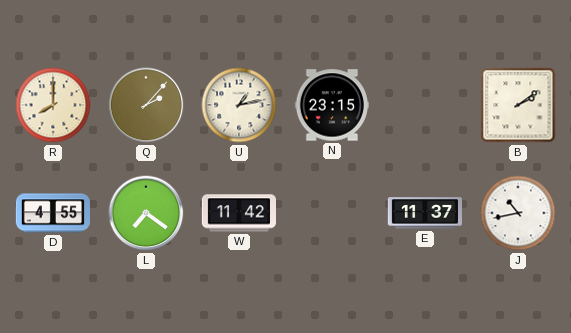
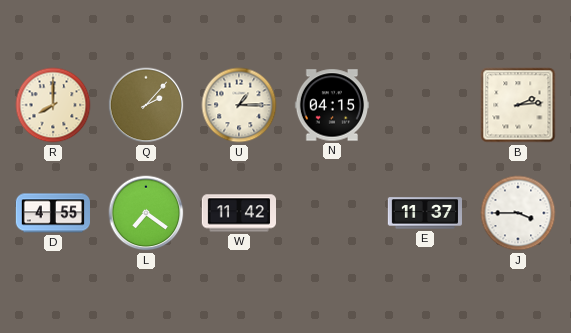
U: 1:13 -> 1:15
N: 23:15 -> 04:15
B: 2:09 -> 2:14
J: 10:43 -> 3:45
